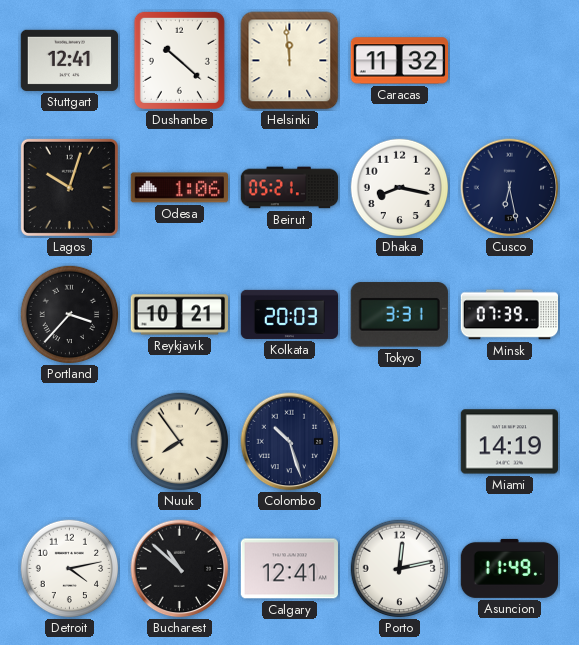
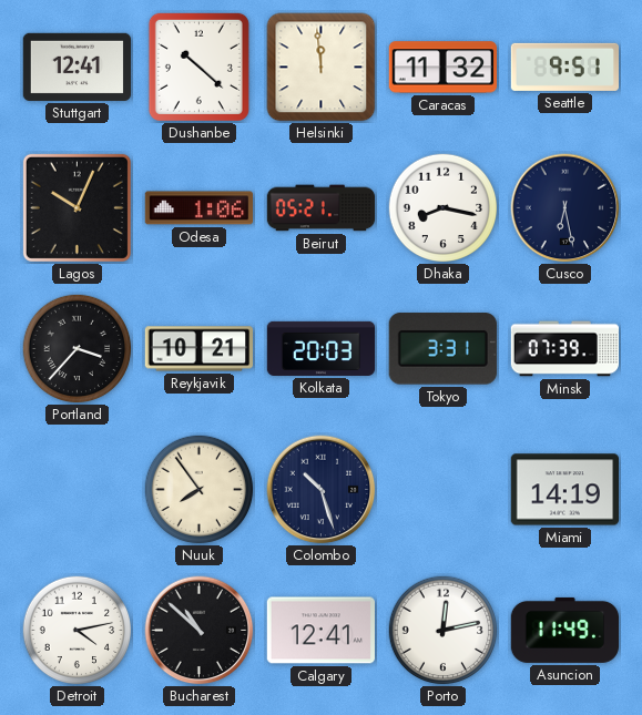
Seattle: none -> 9:51
Lagos: 10:03 -> 10:04
